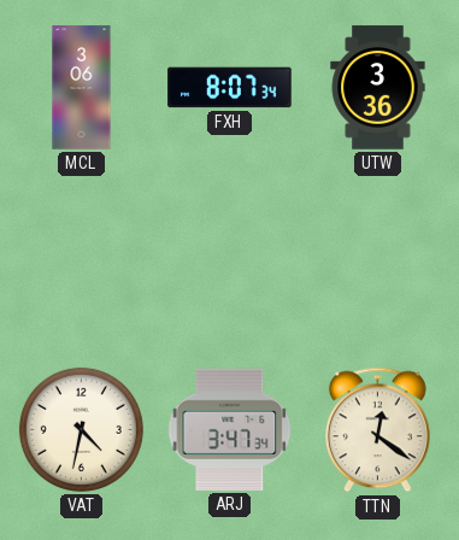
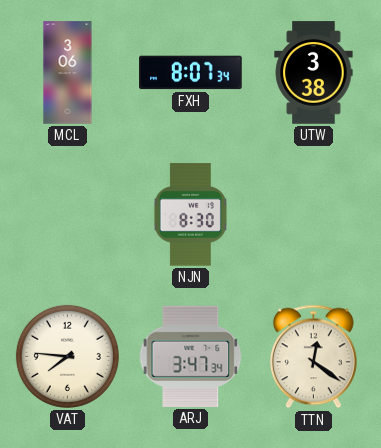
UTW: 3:36 -> 3:38
NJN: none -> 8:30
VAT: 4:32 -> 7:46
